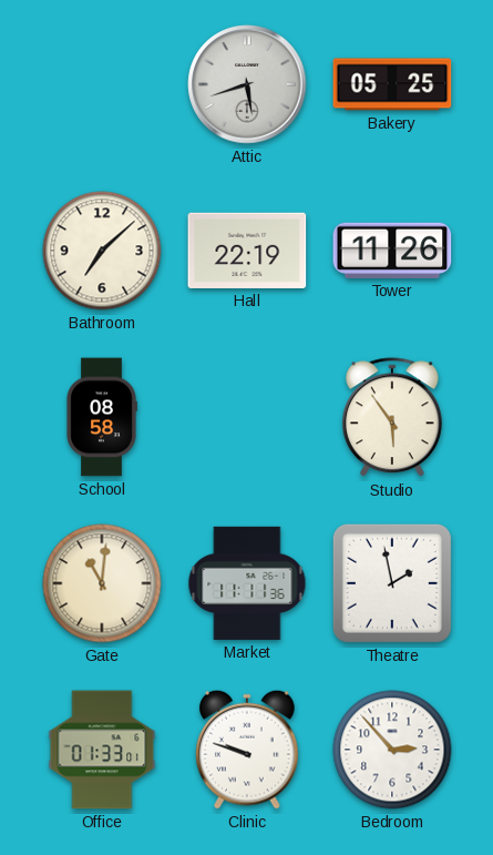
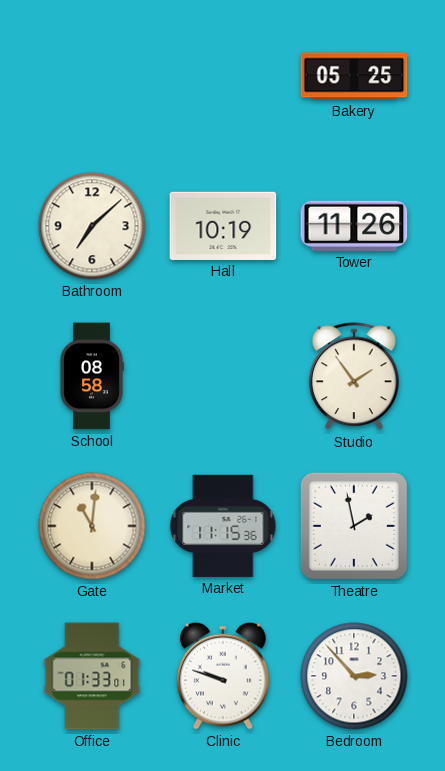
Attic: 5:42 -> none
Hall: 22:19 -> 10:19
Studio: 5:54 -> 1:54
Market: 11:11 -> 11:15
